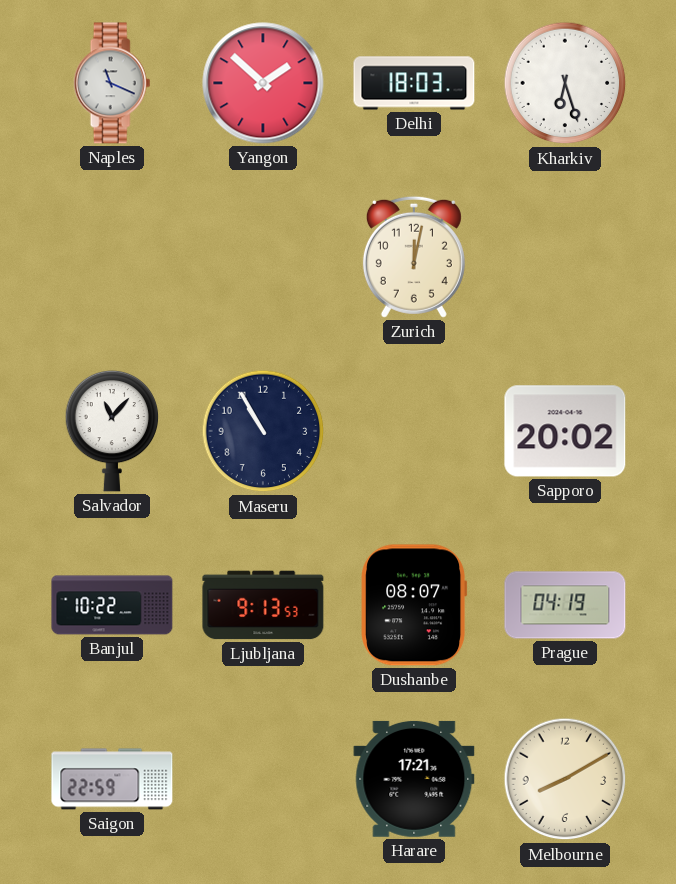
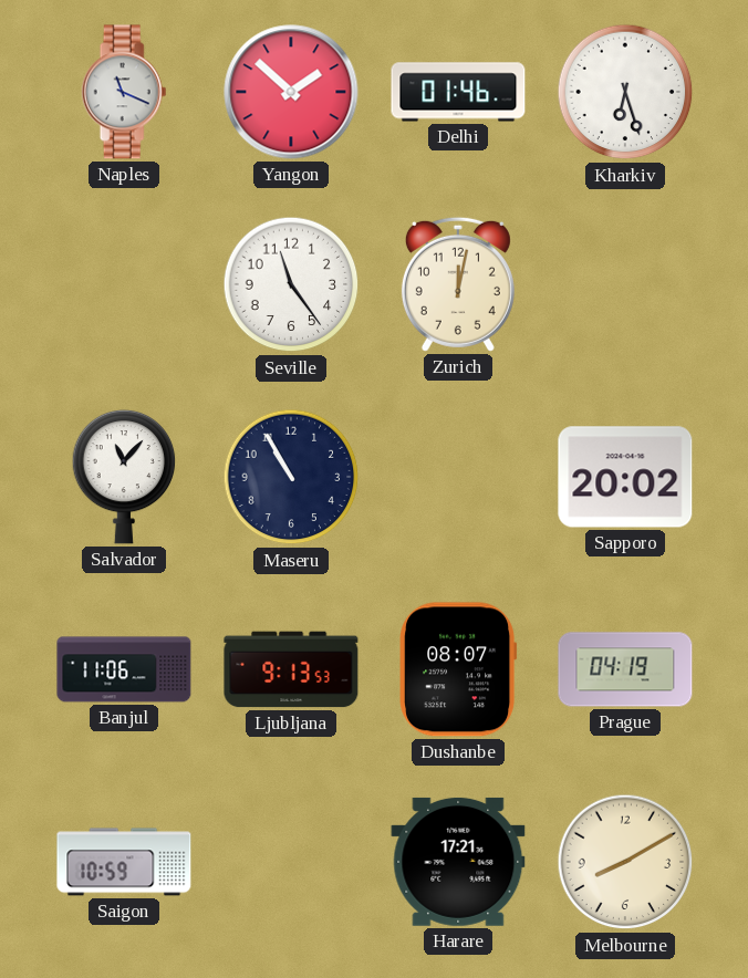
Delhi: 18:03 -> 01:46
Seville: none -> 11:24
Banjul: 10:22 -> 11:06
Saigon: 22:59 -> 10:59
